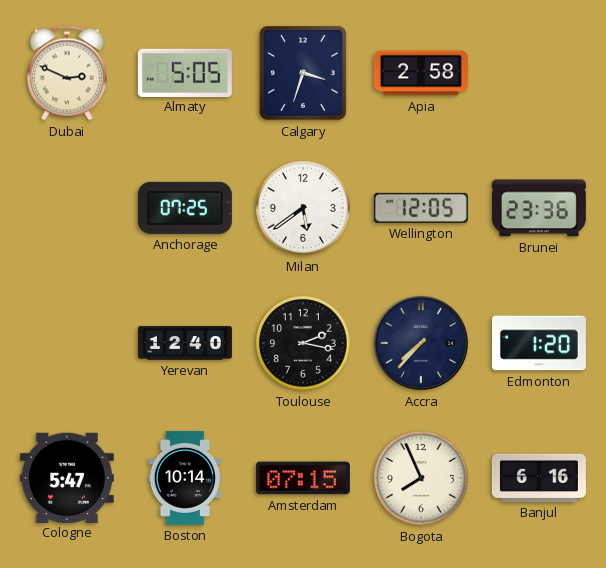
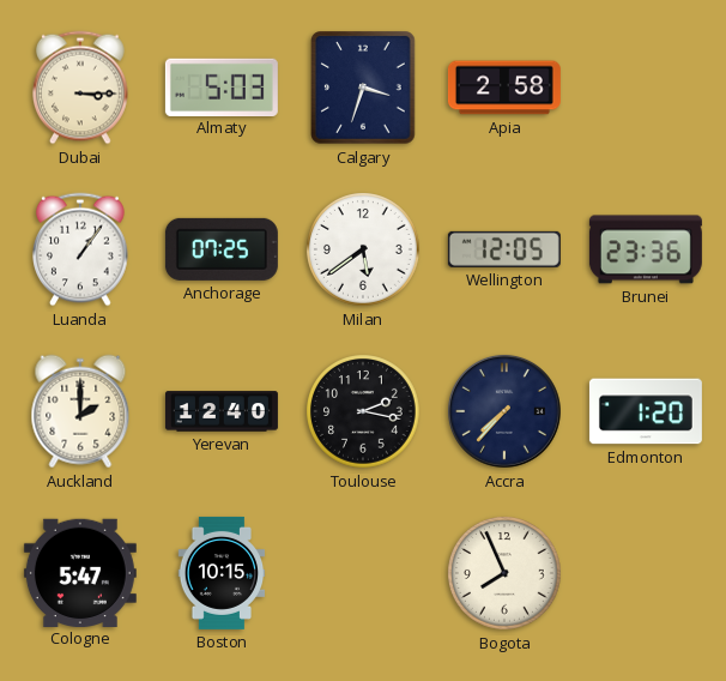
Dubai: 2:49 -> 3:15
Almaty: 5:05 -> 5:03
Luanda: none -> 1:06
Auckland: none -> 2:00
Boston: 10:14 -> 10:15
Amsterdam: 07:15 -> none
Banjul: 6:16 -> none
